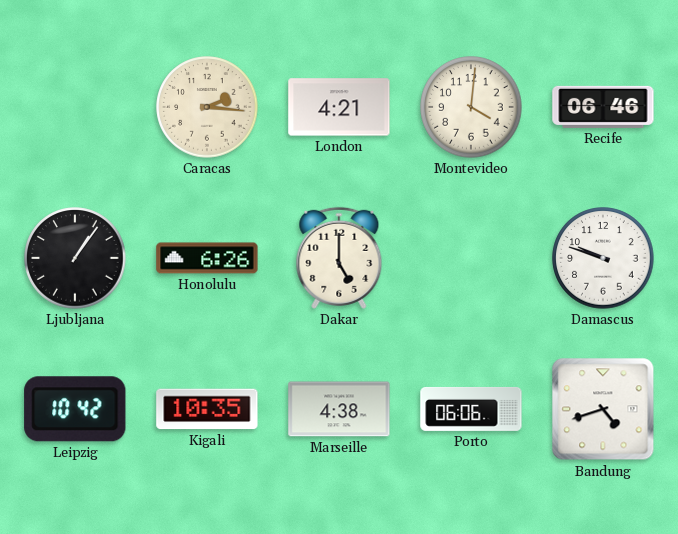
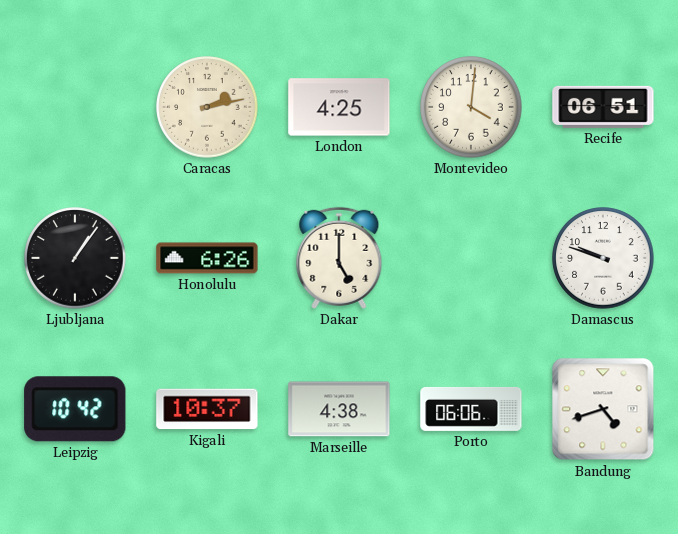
Caracas: 2:16 -> 2:13
London: 4:21 -> 4:25
Recife: 06:46 -> 06:51
Kigali: 10:35 -> 10:37
